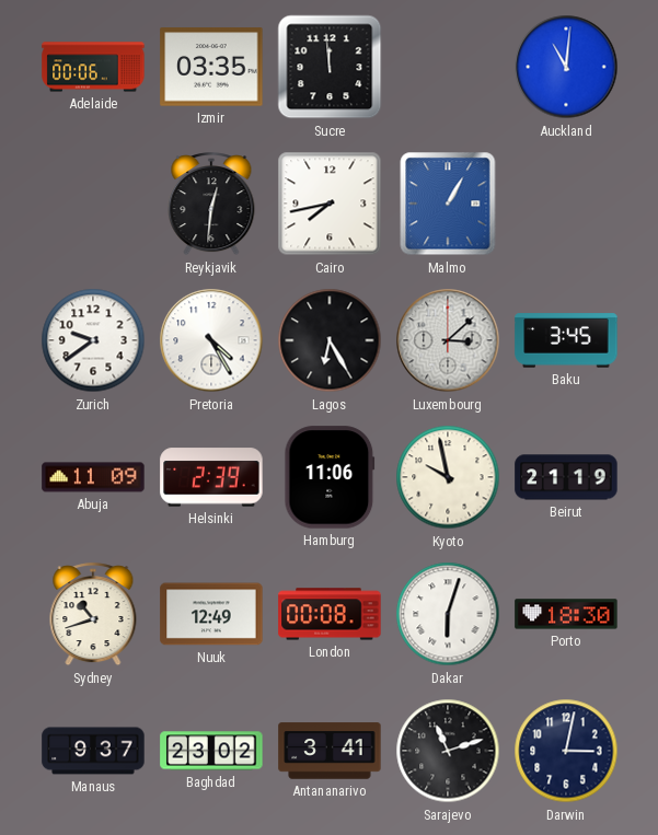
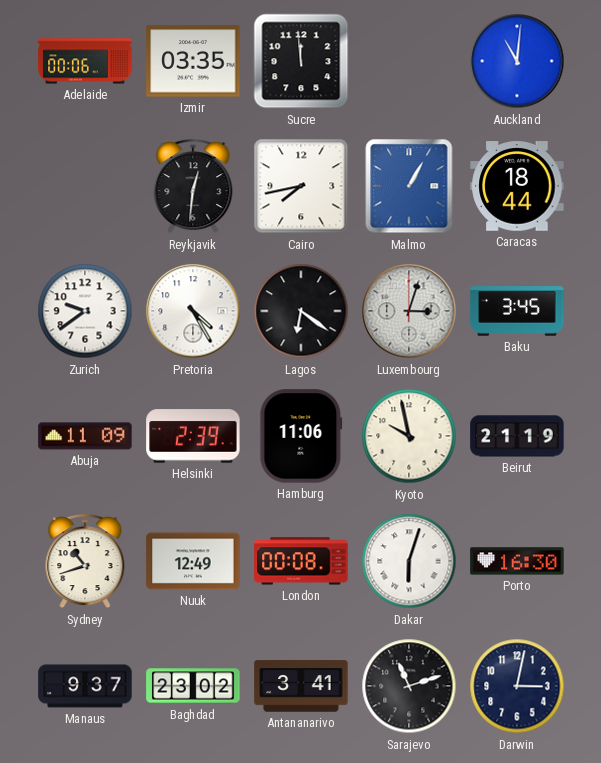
Caracas: none -> 18:44
Lagos: 6:25 -> 6:21
Luxembourg: 3:08 -> 3:03
Porto: 18:30 -> 16:30
